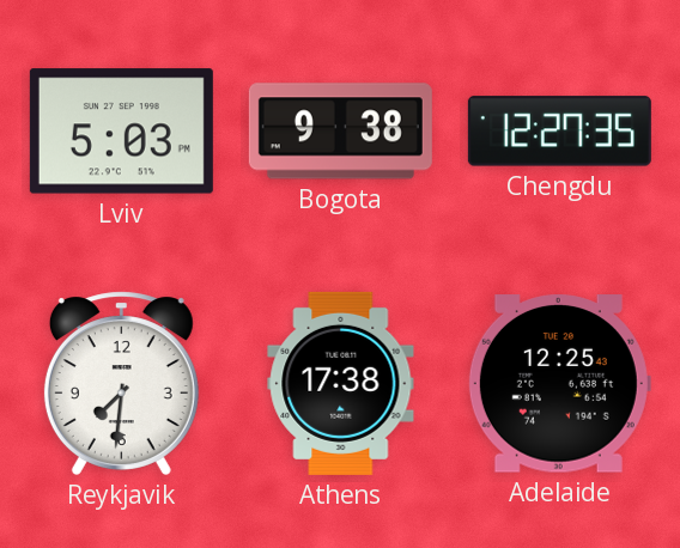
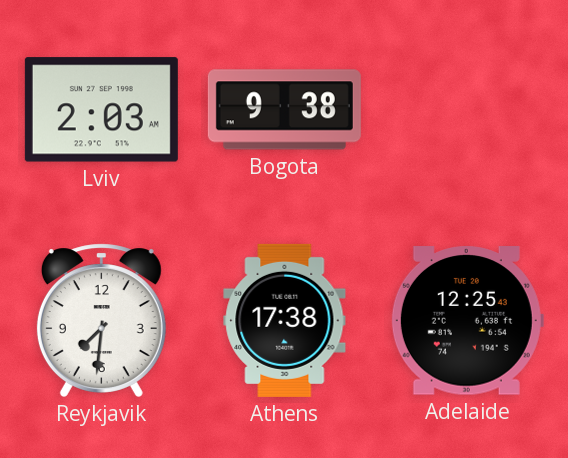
Lviv: 5:03 -> 2:03
Chengdu: 12:27 -> none
